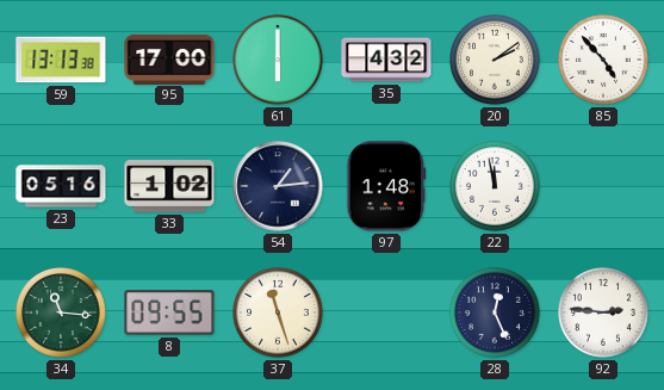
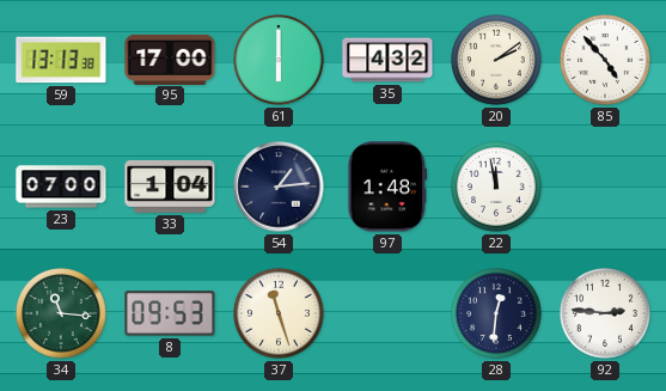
23: 05:16 -> 07:00
33: 1:02 -> 1:04
8: 09:55 -> 09:53
28: 12:26 -> 12:31
